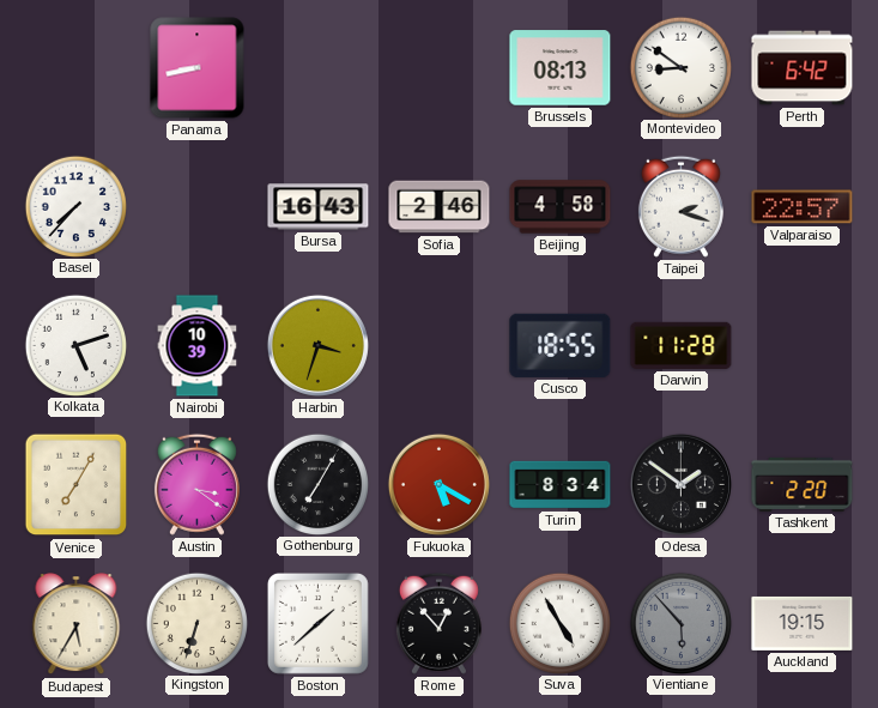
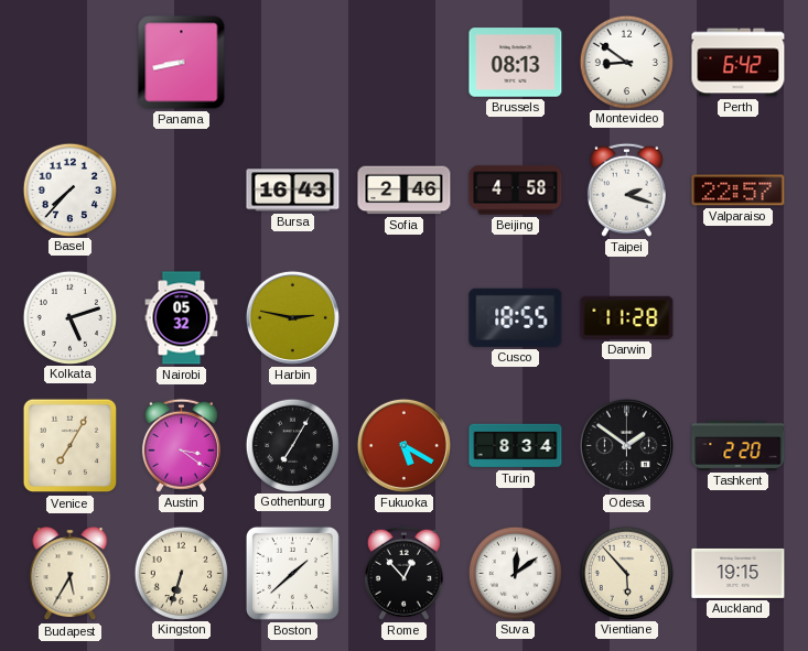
Nairobi: 10:39 -> 05:32
Harbin: 3:33 -> 2:47
Suva: 4:55 -> 12:09
Vientiane dial: grey -> cream
